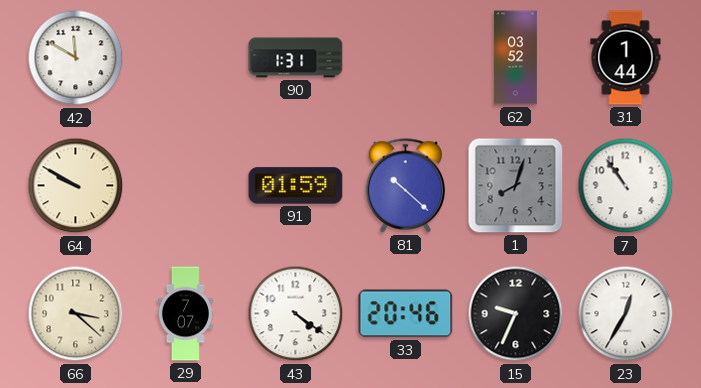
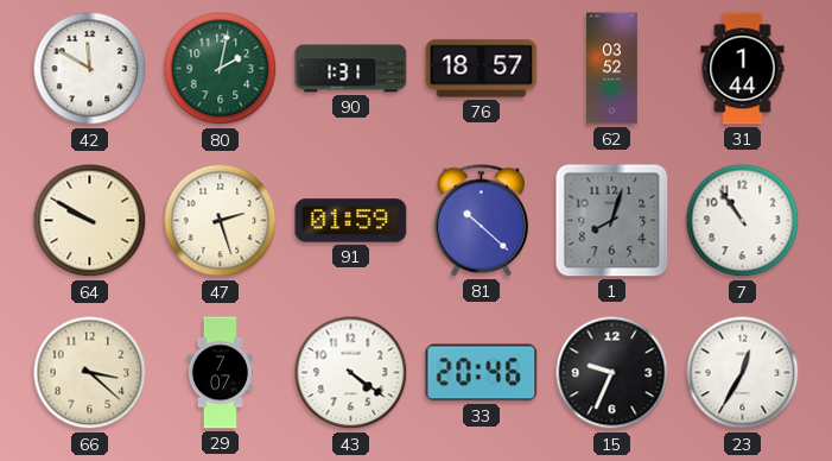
80: none -> 2:02
76: none -> 18:57
47: none -> 2:27
